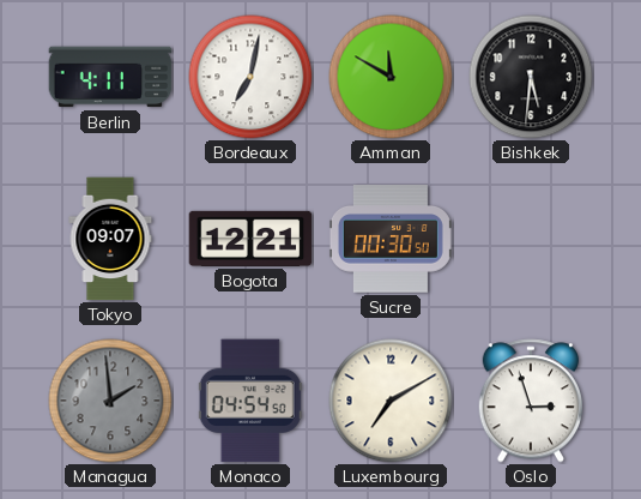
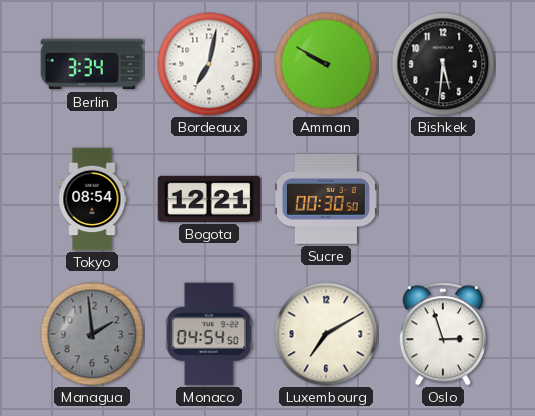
Berlin: 4:11 -> 3:34
Amman: 11:50 -> 9:50
Tokyo: 09:07 -> 08:54
